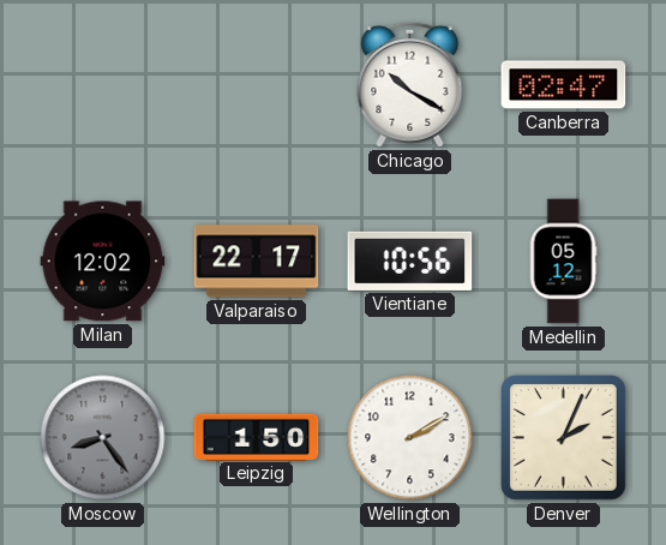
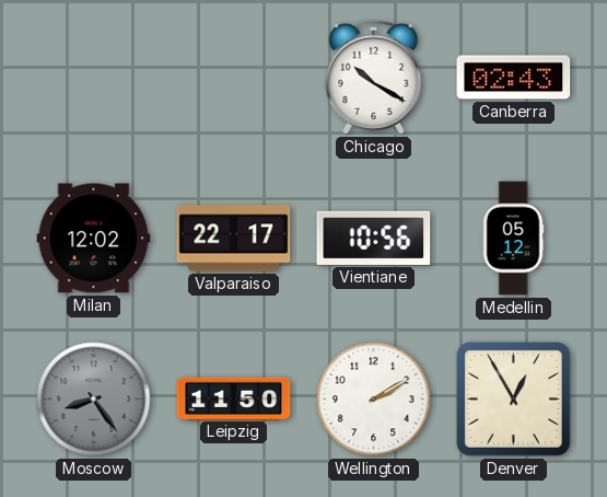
Canberra: 02:47 -> 02:43
Leipzig: 1:50 -> 11:50
Denver: 2:04 -> 12:55
